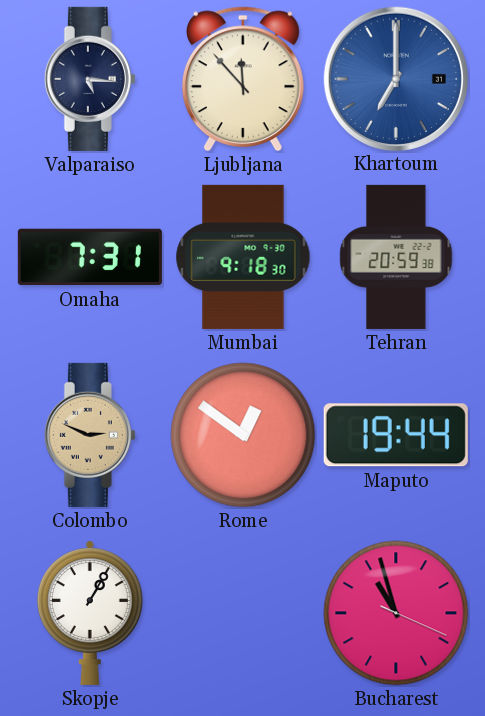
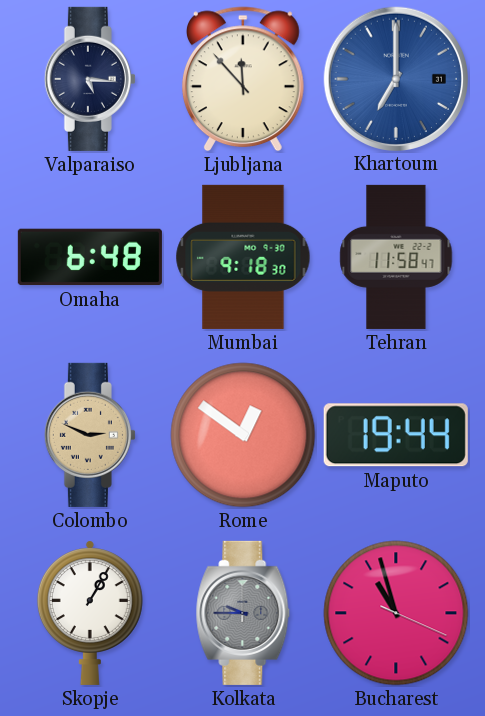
Omaha: 7:31 -> 6:48
Tehran: 20:59 -> 11:58
Kolkata: none -> 9:45
